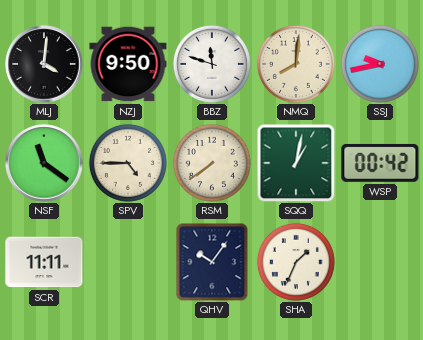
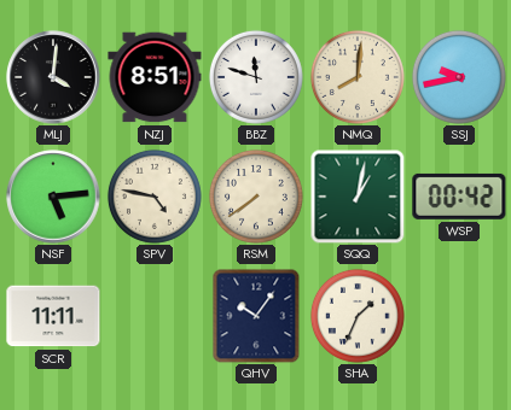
NZJ: 9:50 -> 8:51
NSF: 11:21 -> 5:14
SPV: 4:45 -> 4:47
